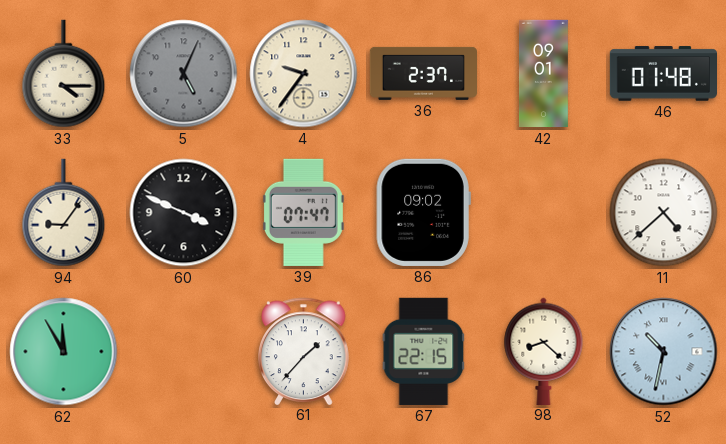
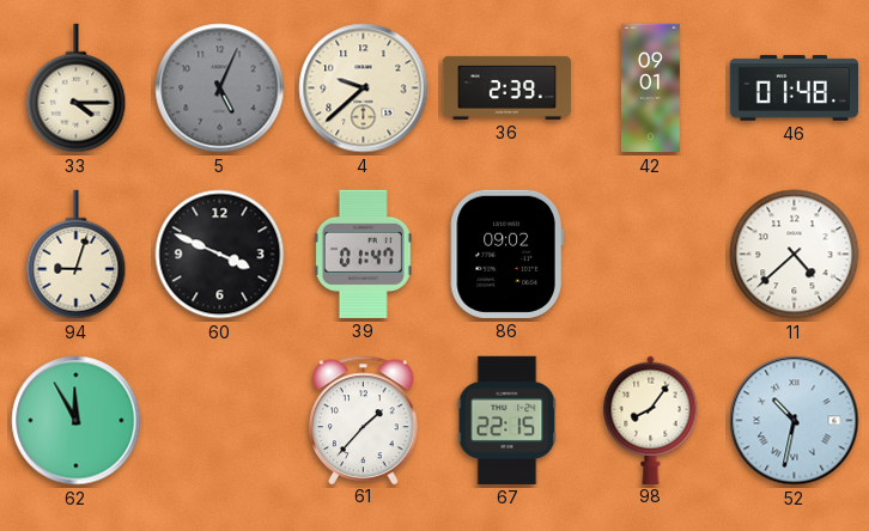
4: 9:36 -> 9:38
36: 2:37 -> 2:39
94: 9:06 -> 9:03
39: 07:47 -> 01:47
98: 8:22 -> 8:06
